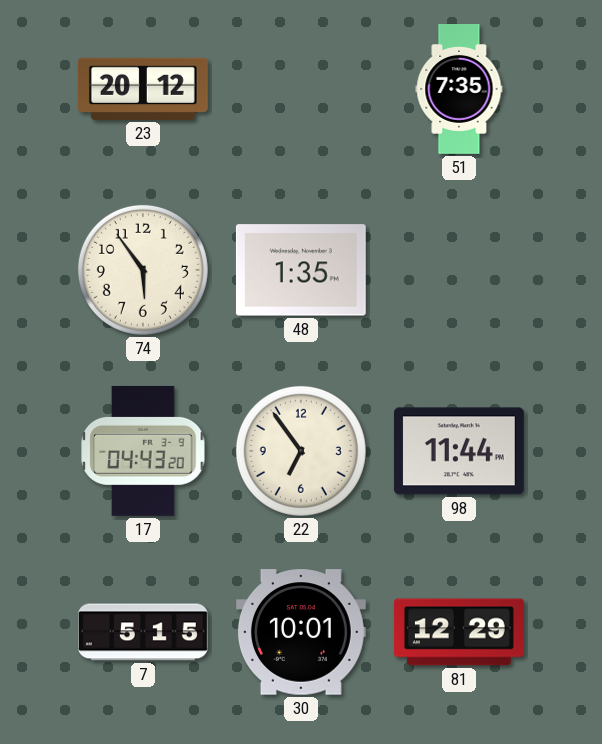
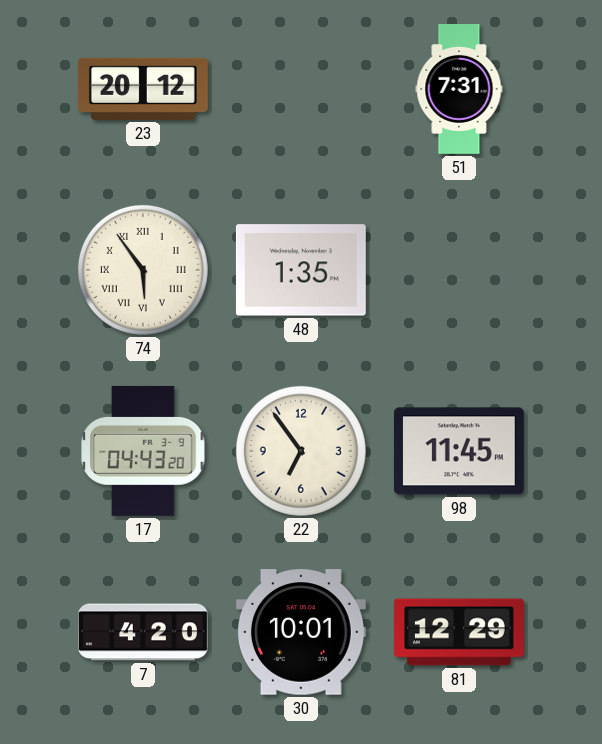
51: 7:35 -> 7:31
74 numerals: Arabic -> Roman
98: 11:44 -> 11:45
7: 5:15 -> 4:20
